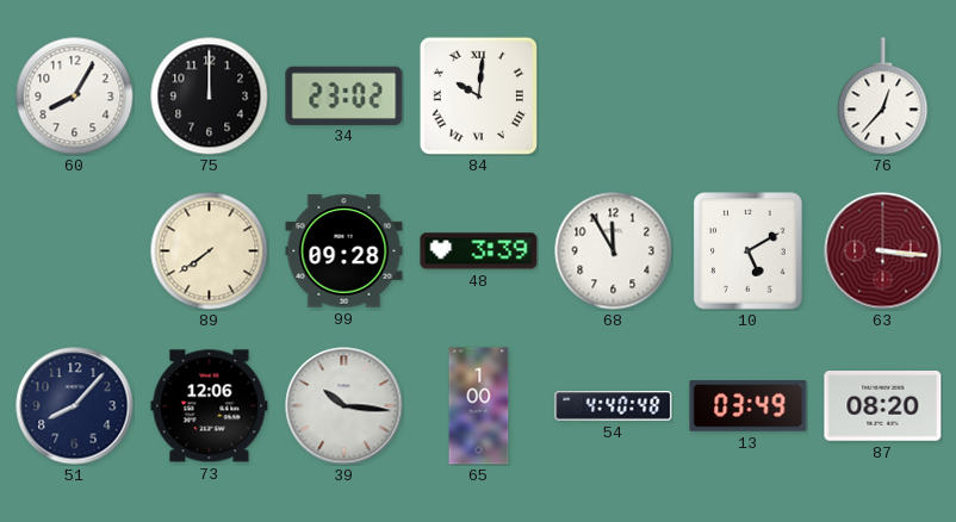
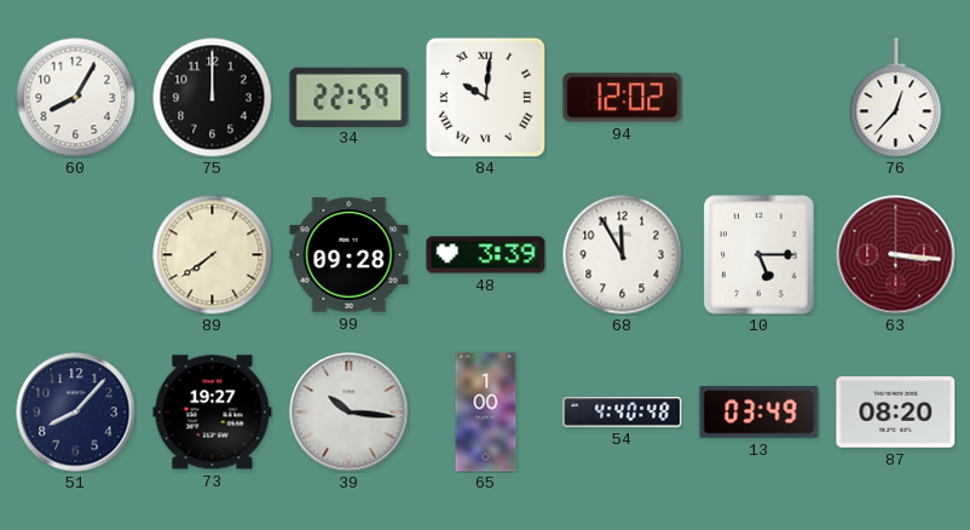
34: 23:02 -> 22:59
94: none -> 12:02
10: 5:10 -> 5:15
73: 12:06 -> 19:27
